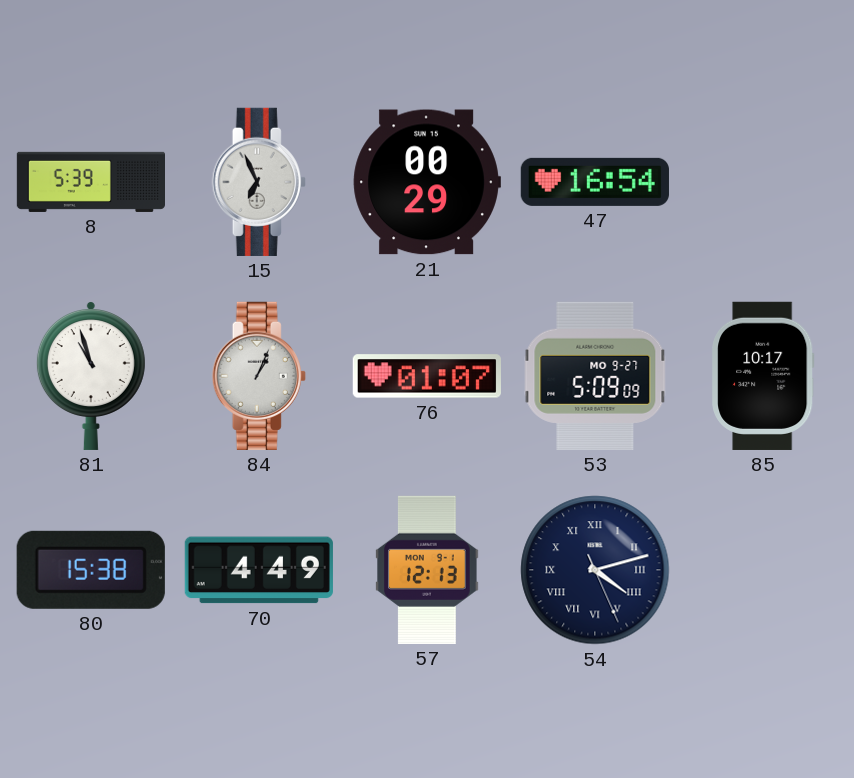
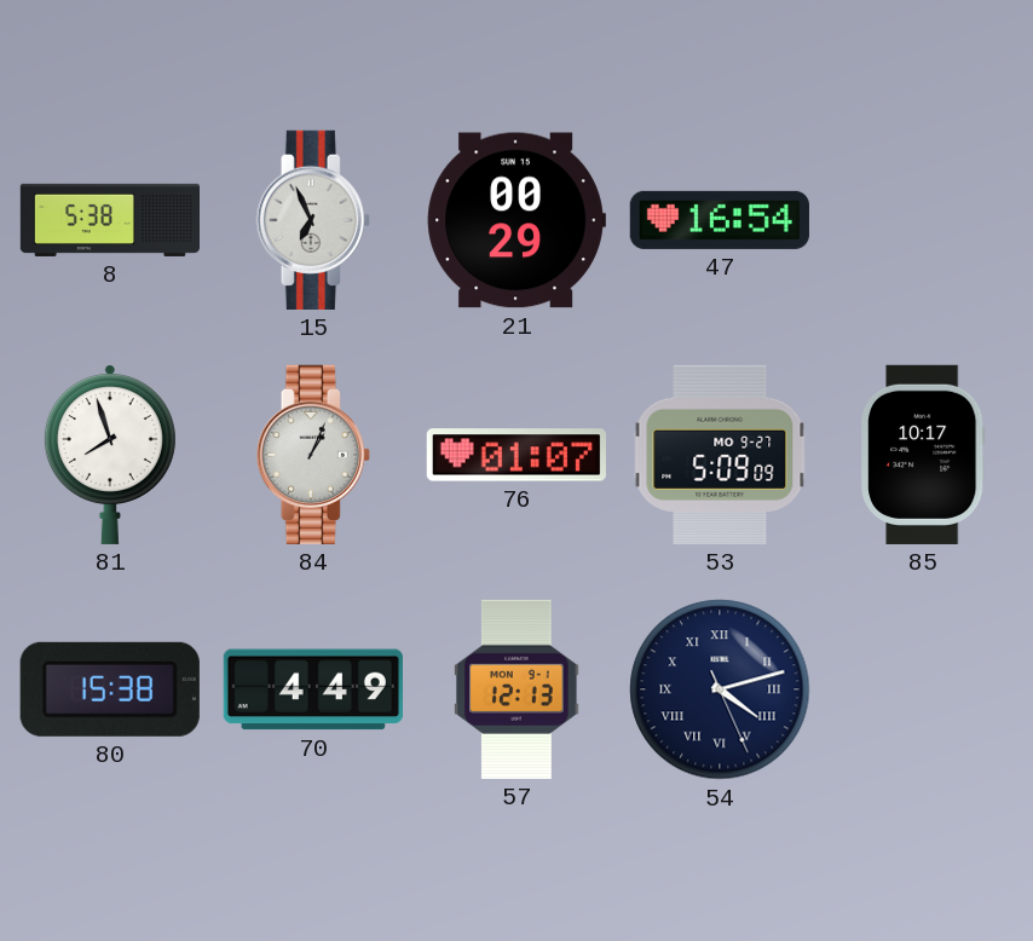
8: 5:39 -> 5:38
81: 10:57 -> 7:57
